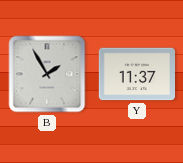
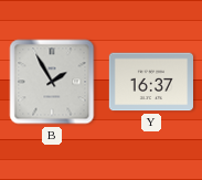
Y: 11:37 -> 16:37
